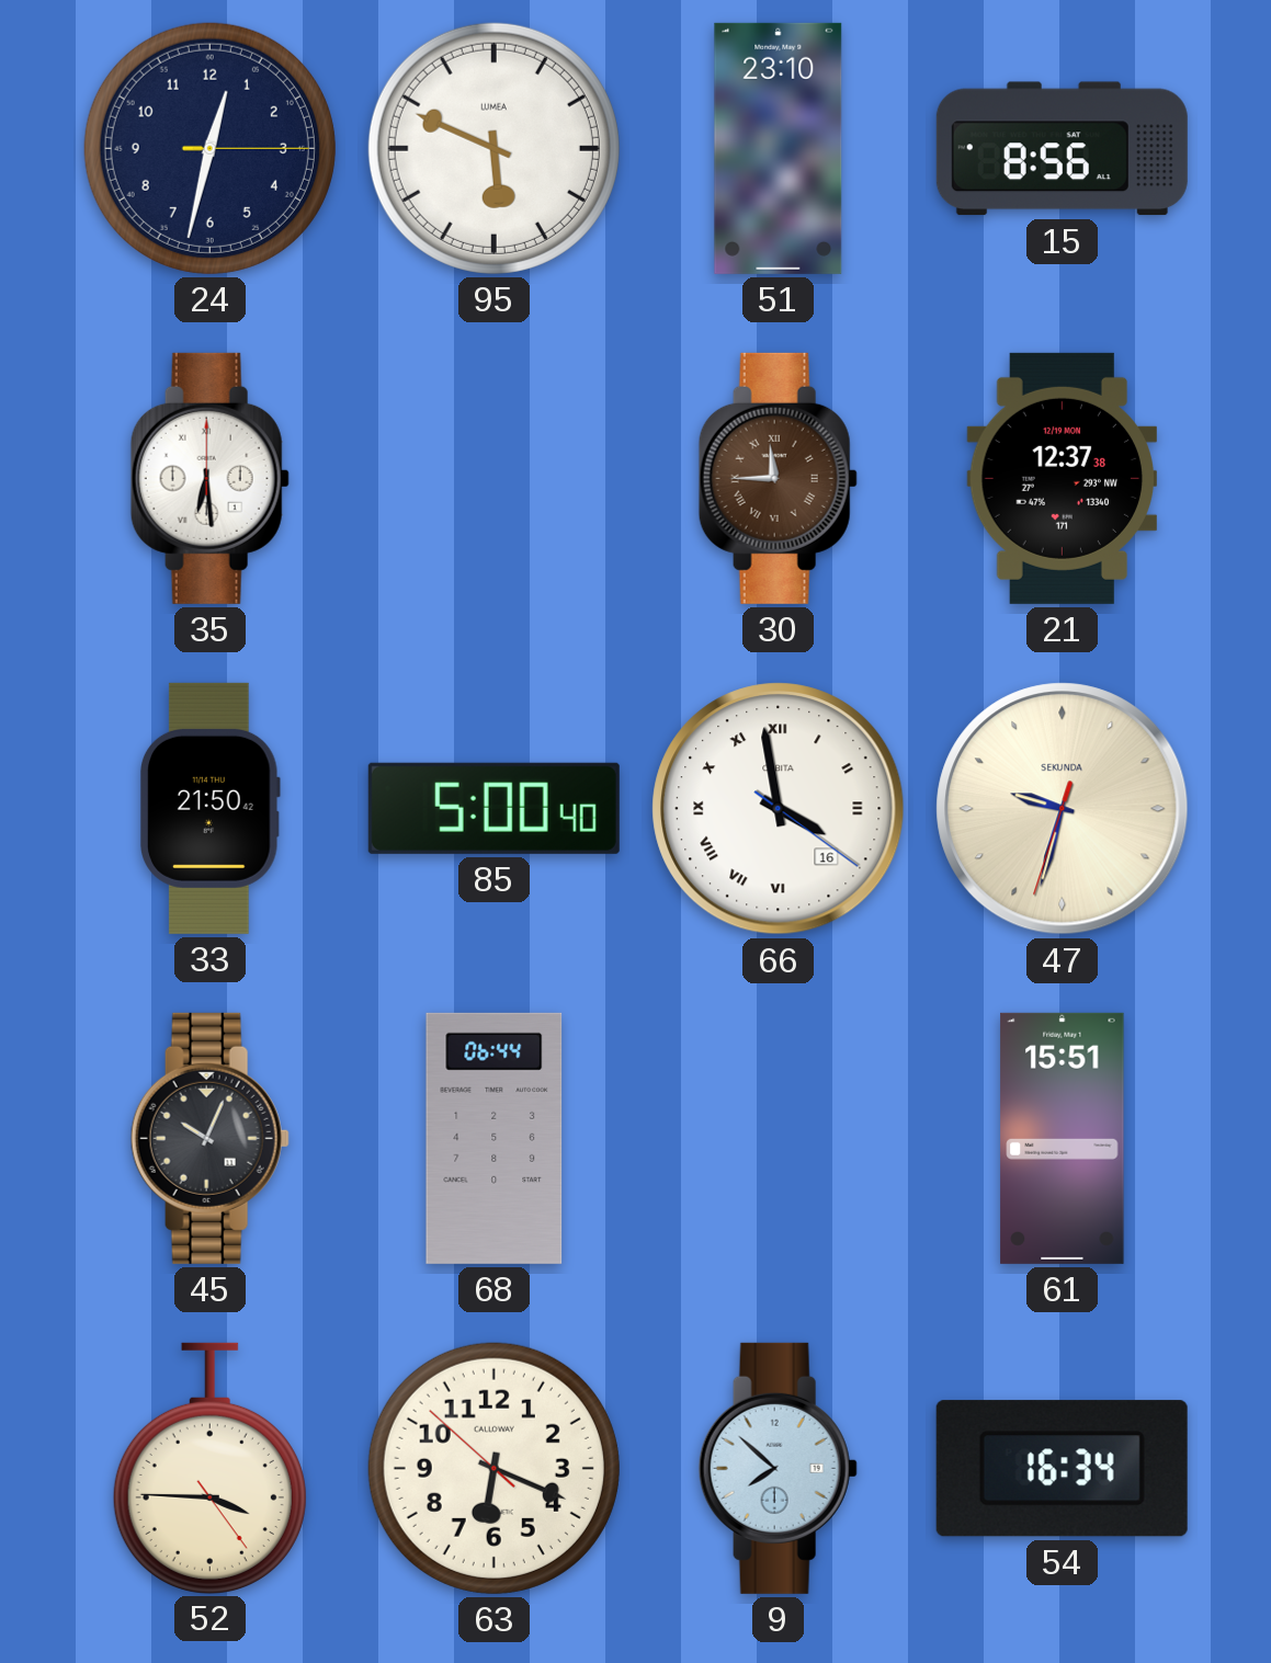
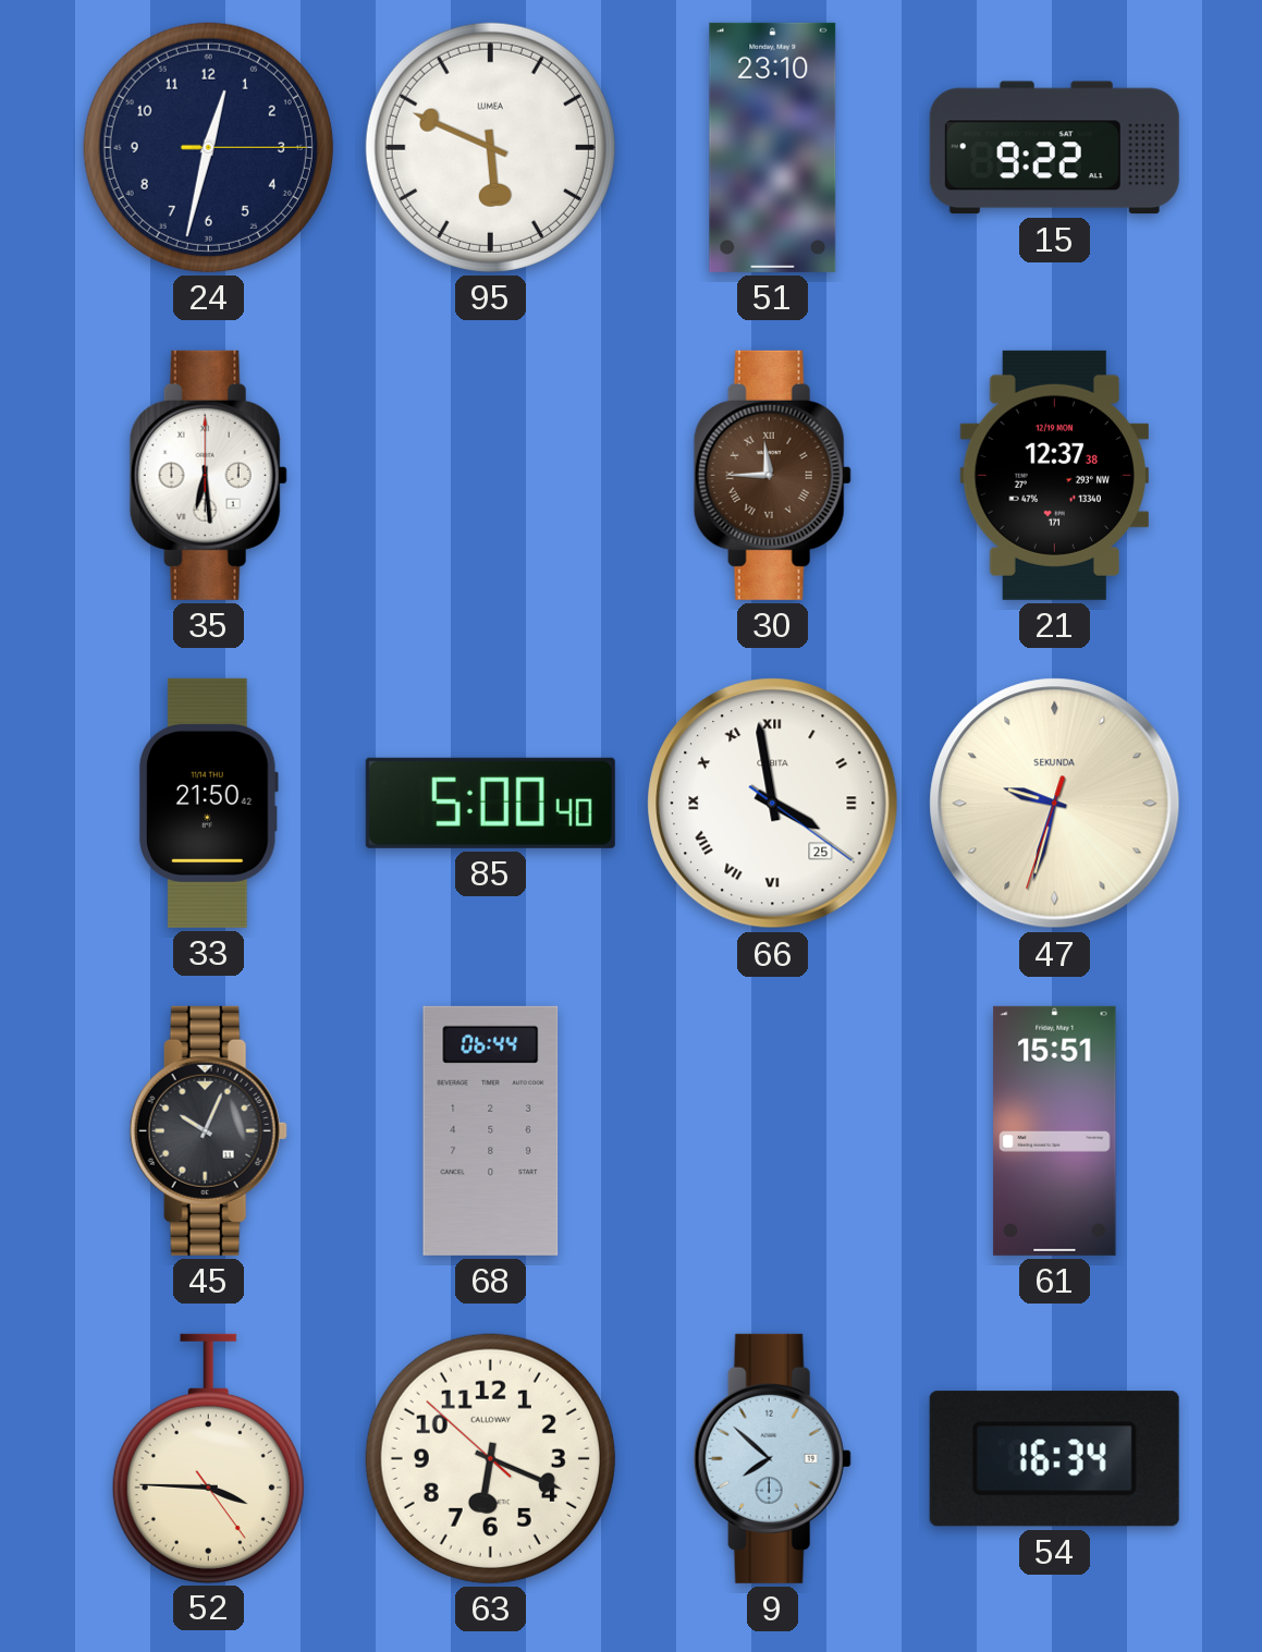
15: 8:56 -> 9:22
66 date: 16 -> 25
